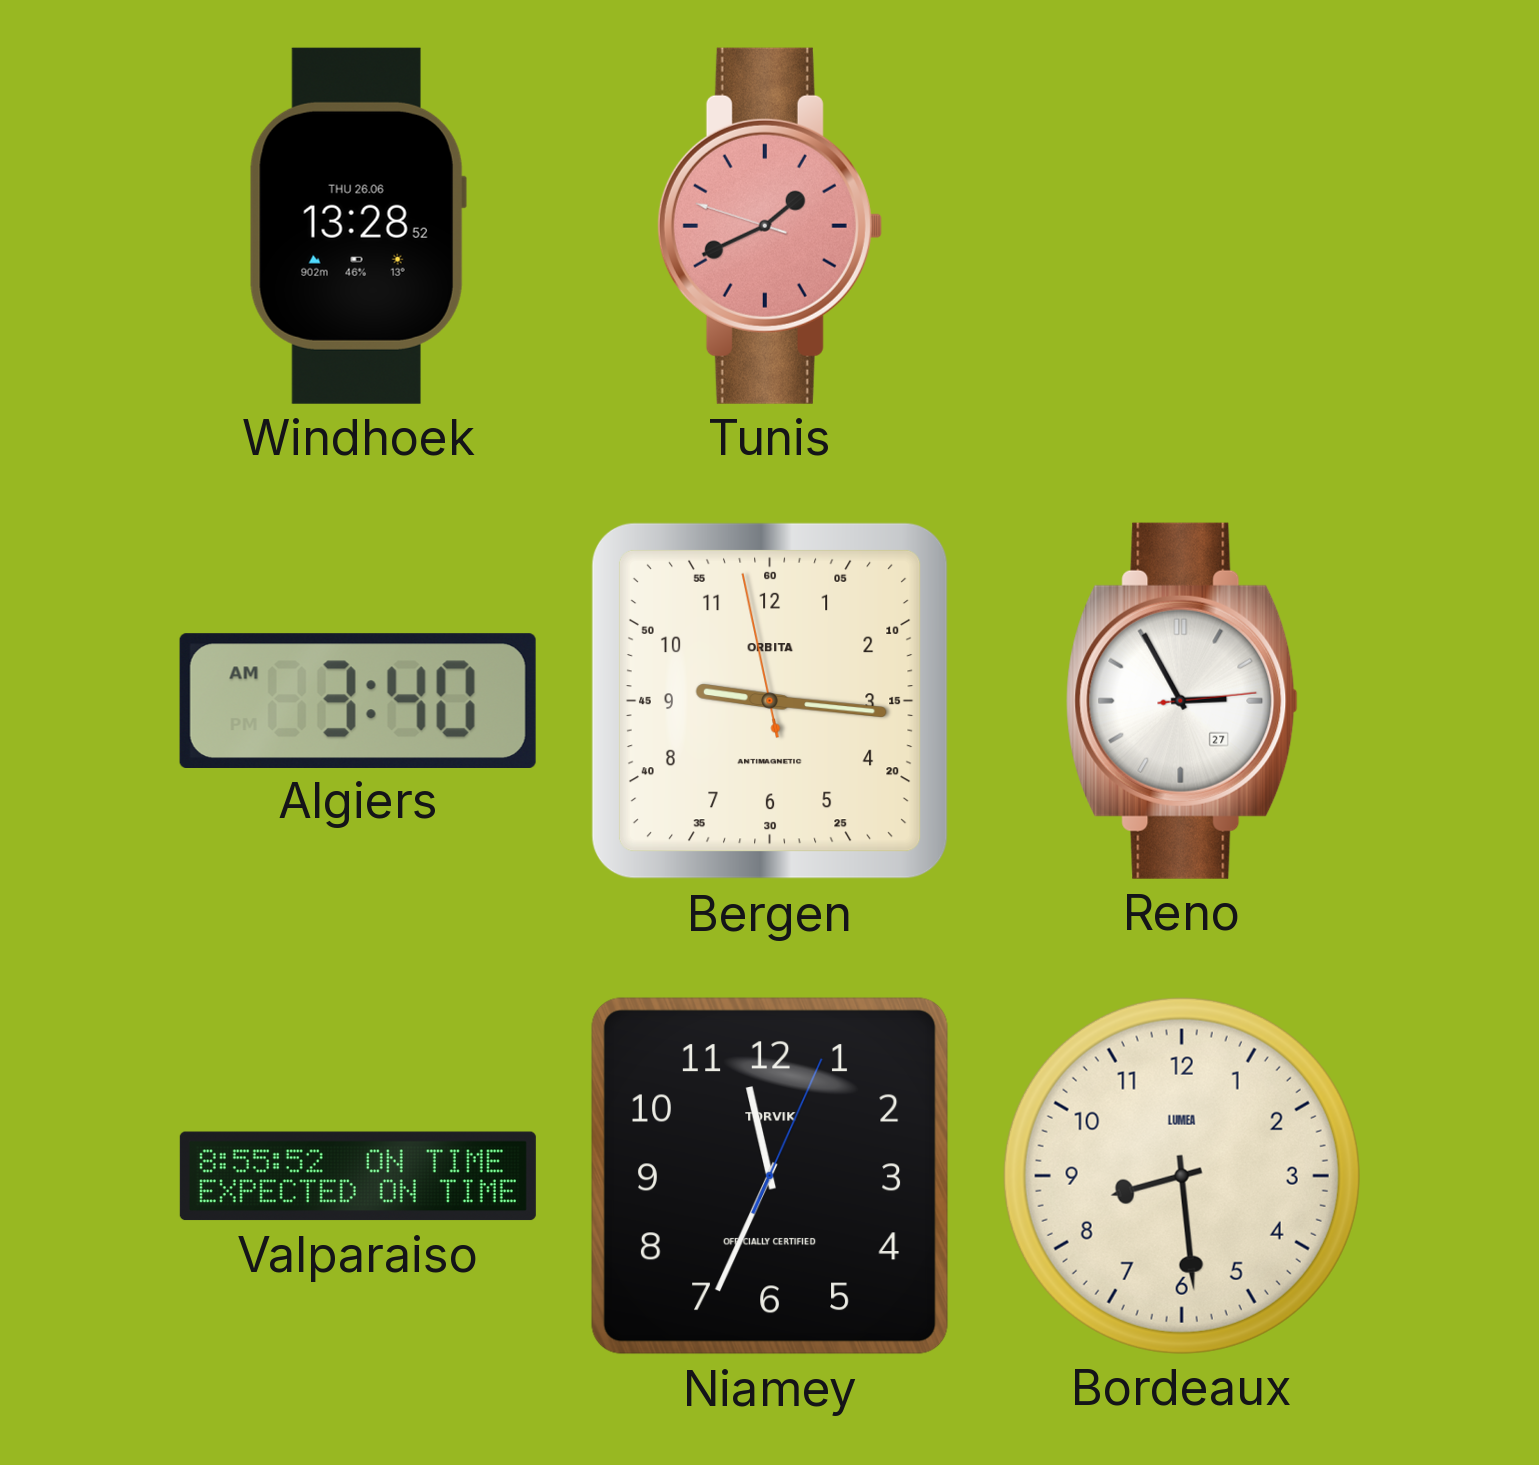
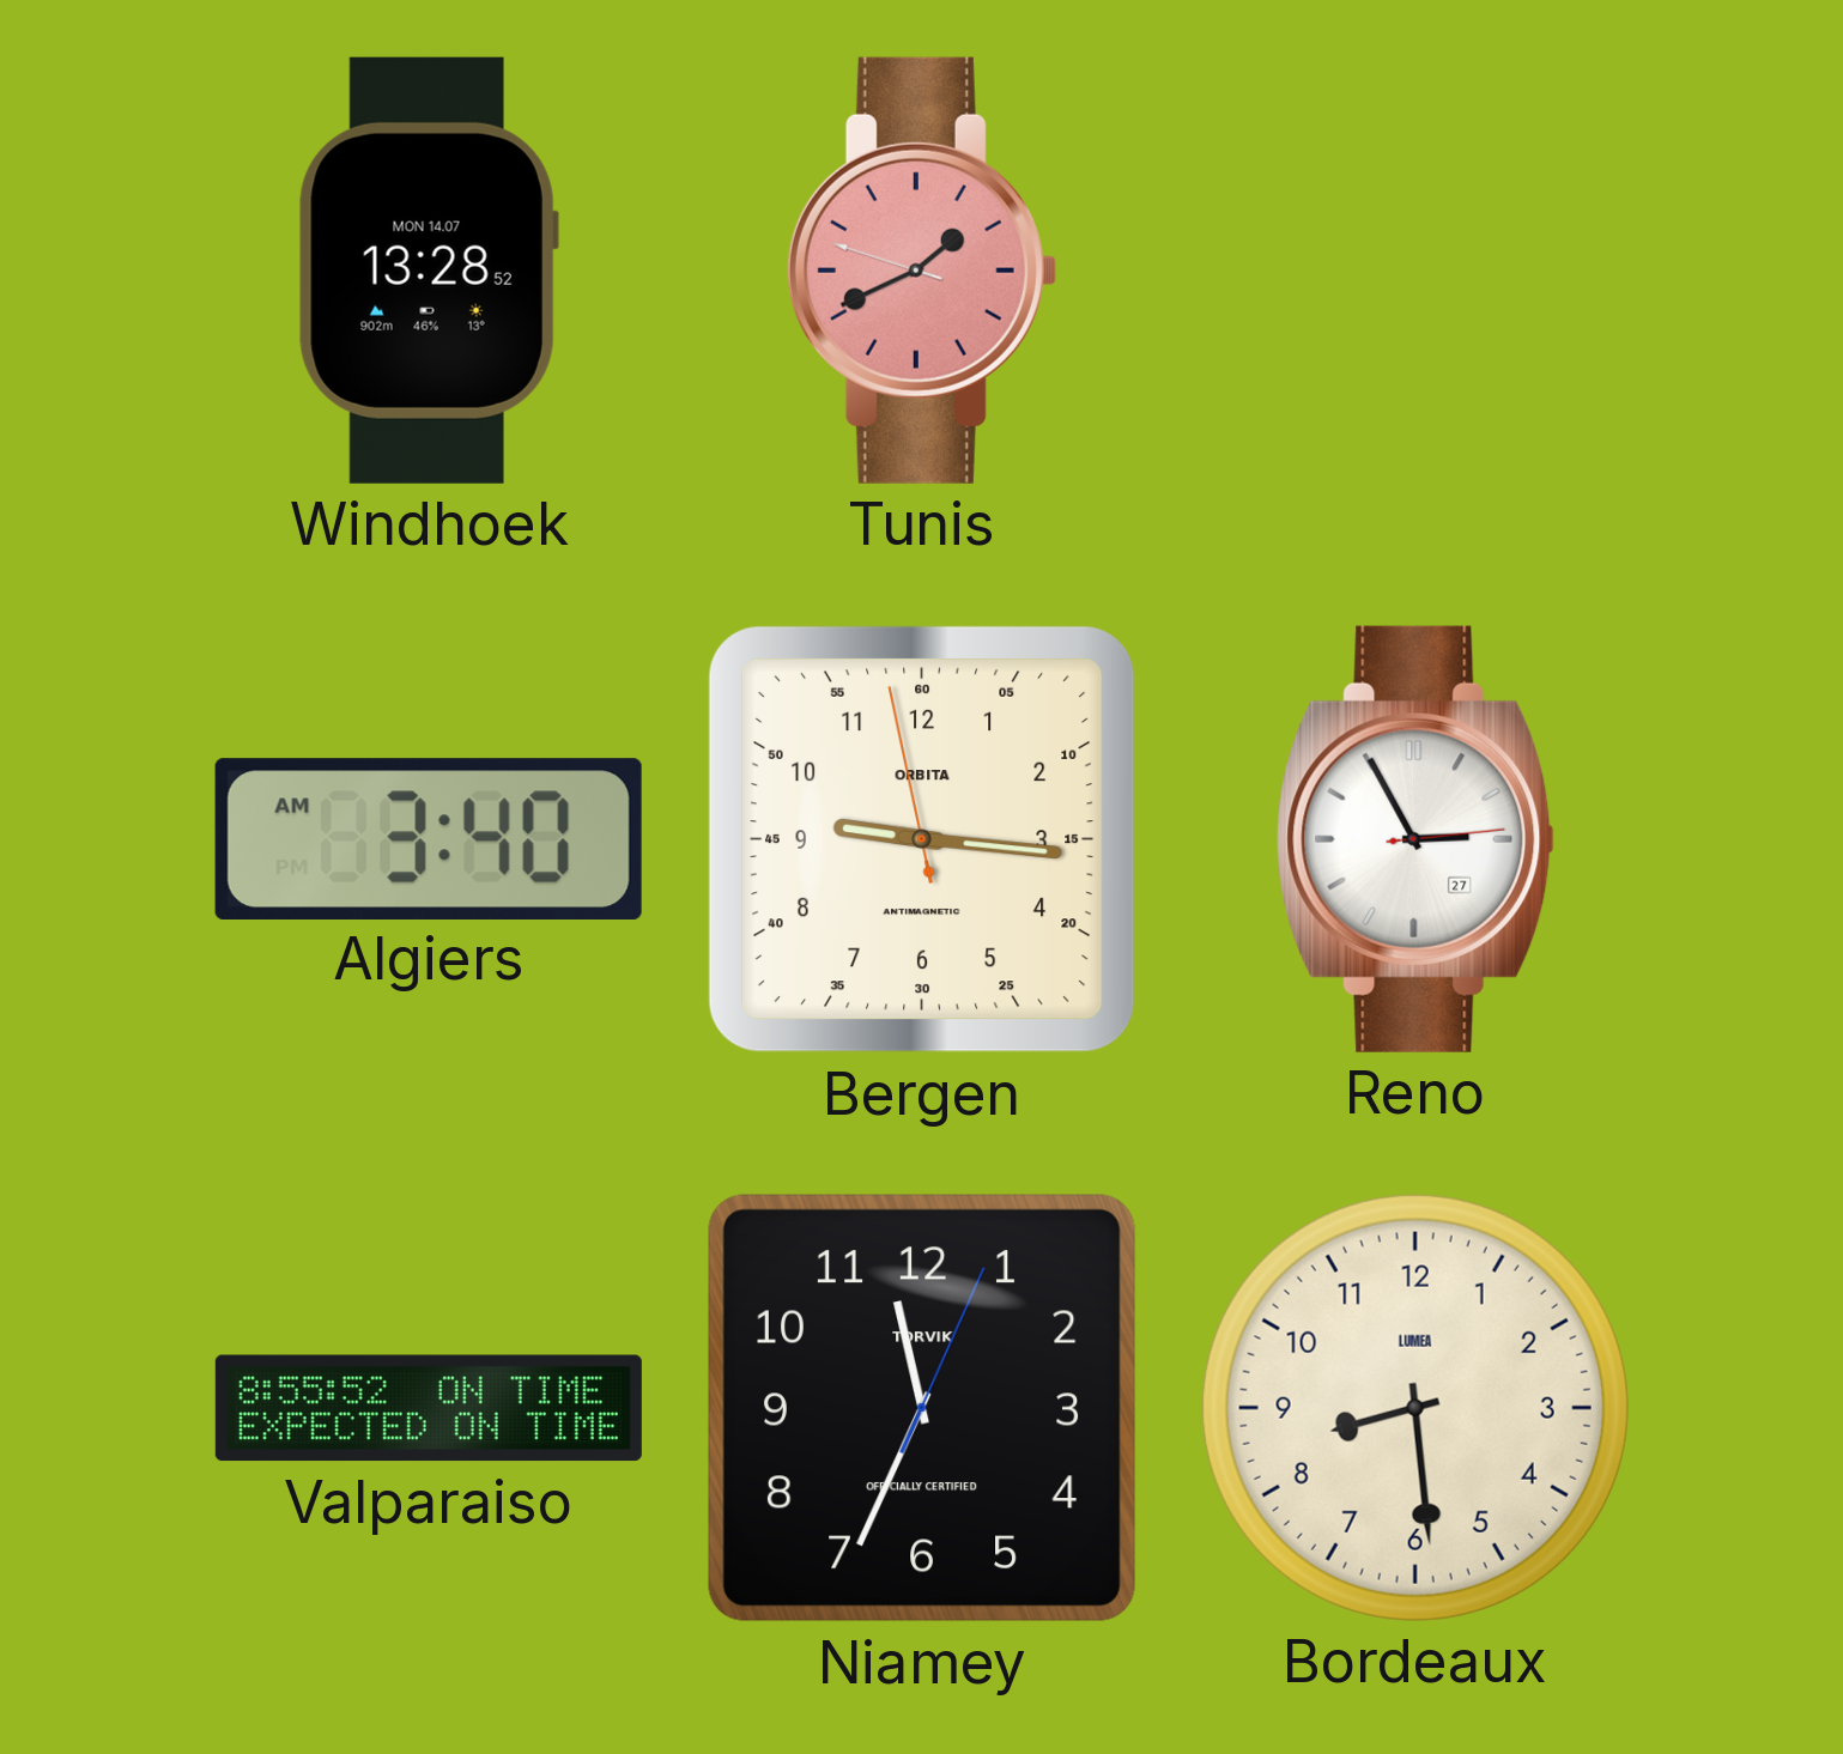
Windhoek date: THU 26.06 -> MON 14.07
